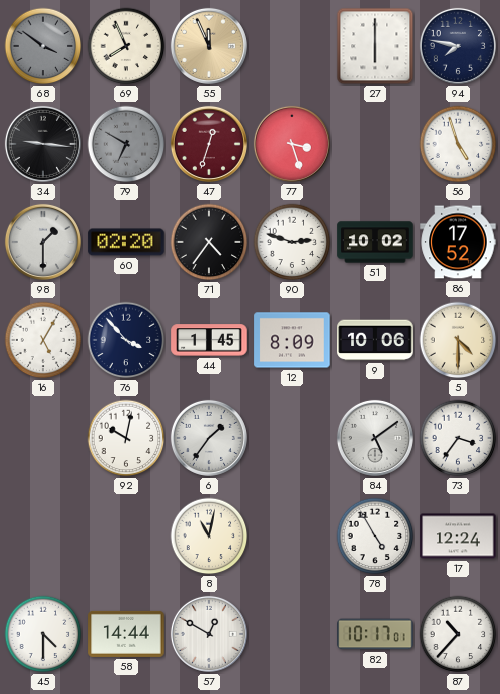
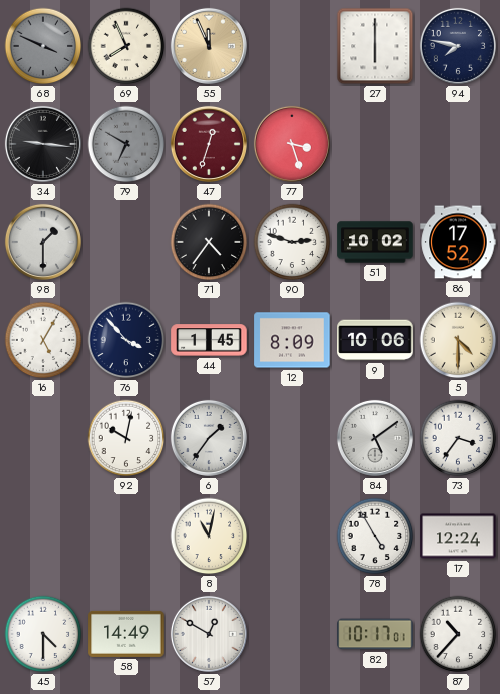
68: 3:51 -> 3:49
56: 4:57 -> none
60: 02:20 -> none
58: 14:44 -> 14:49
